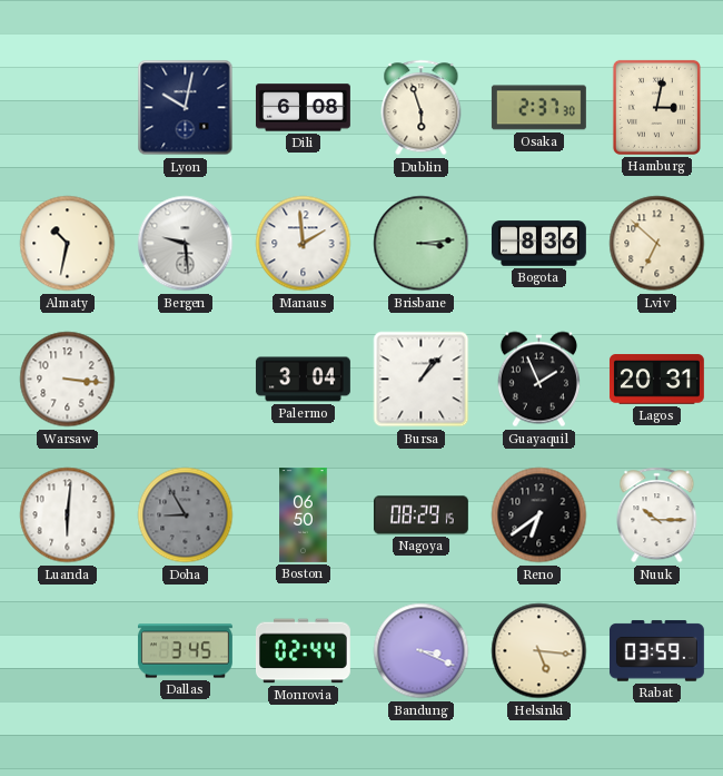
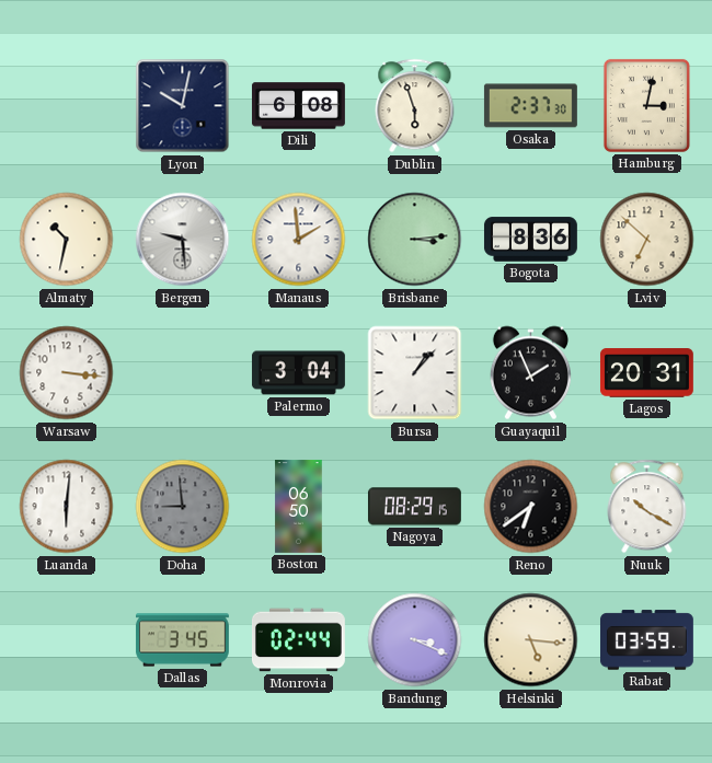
Doha: 8:55 -> 8:59
Nuuk: 10:15 -> 10:20
